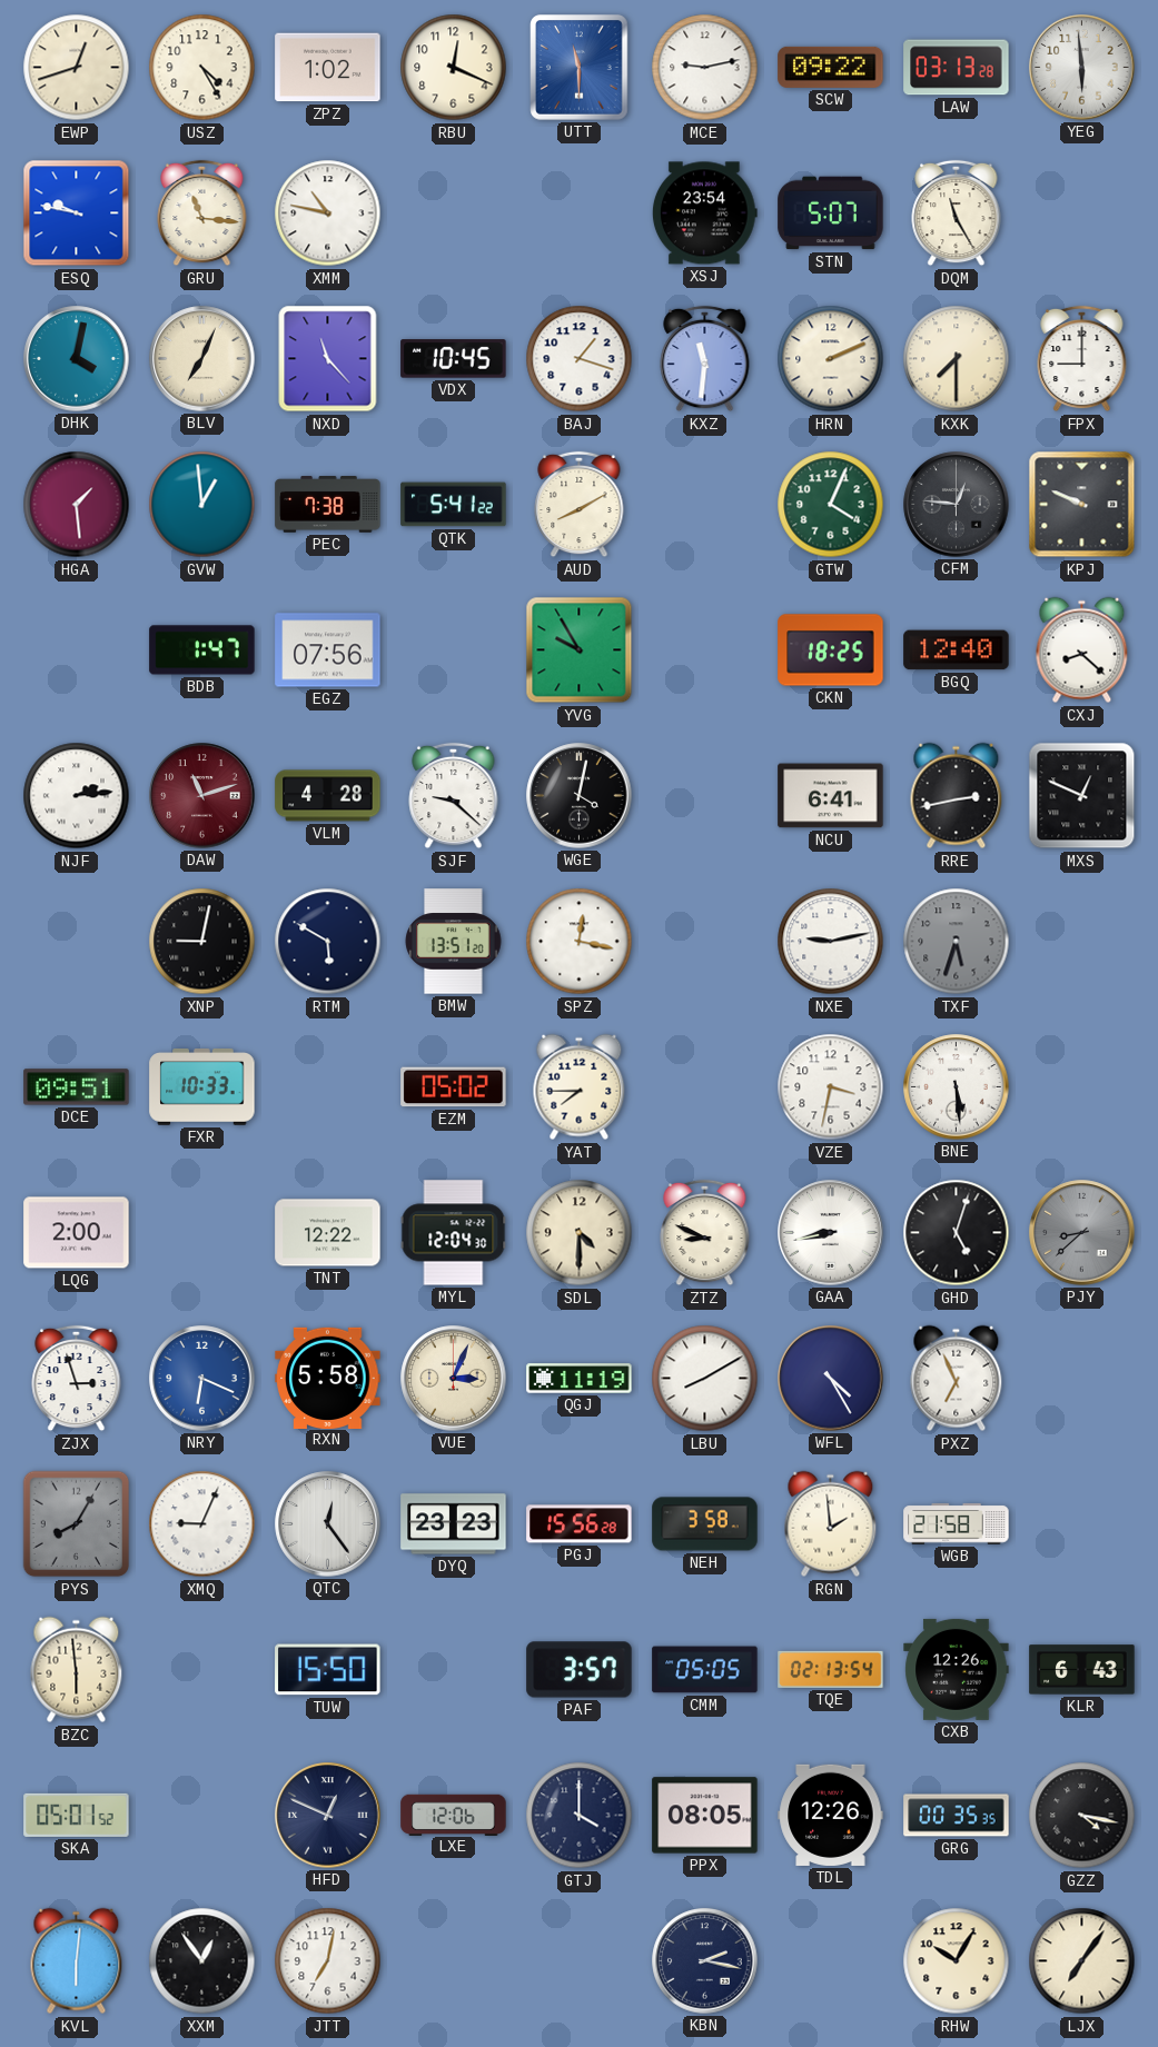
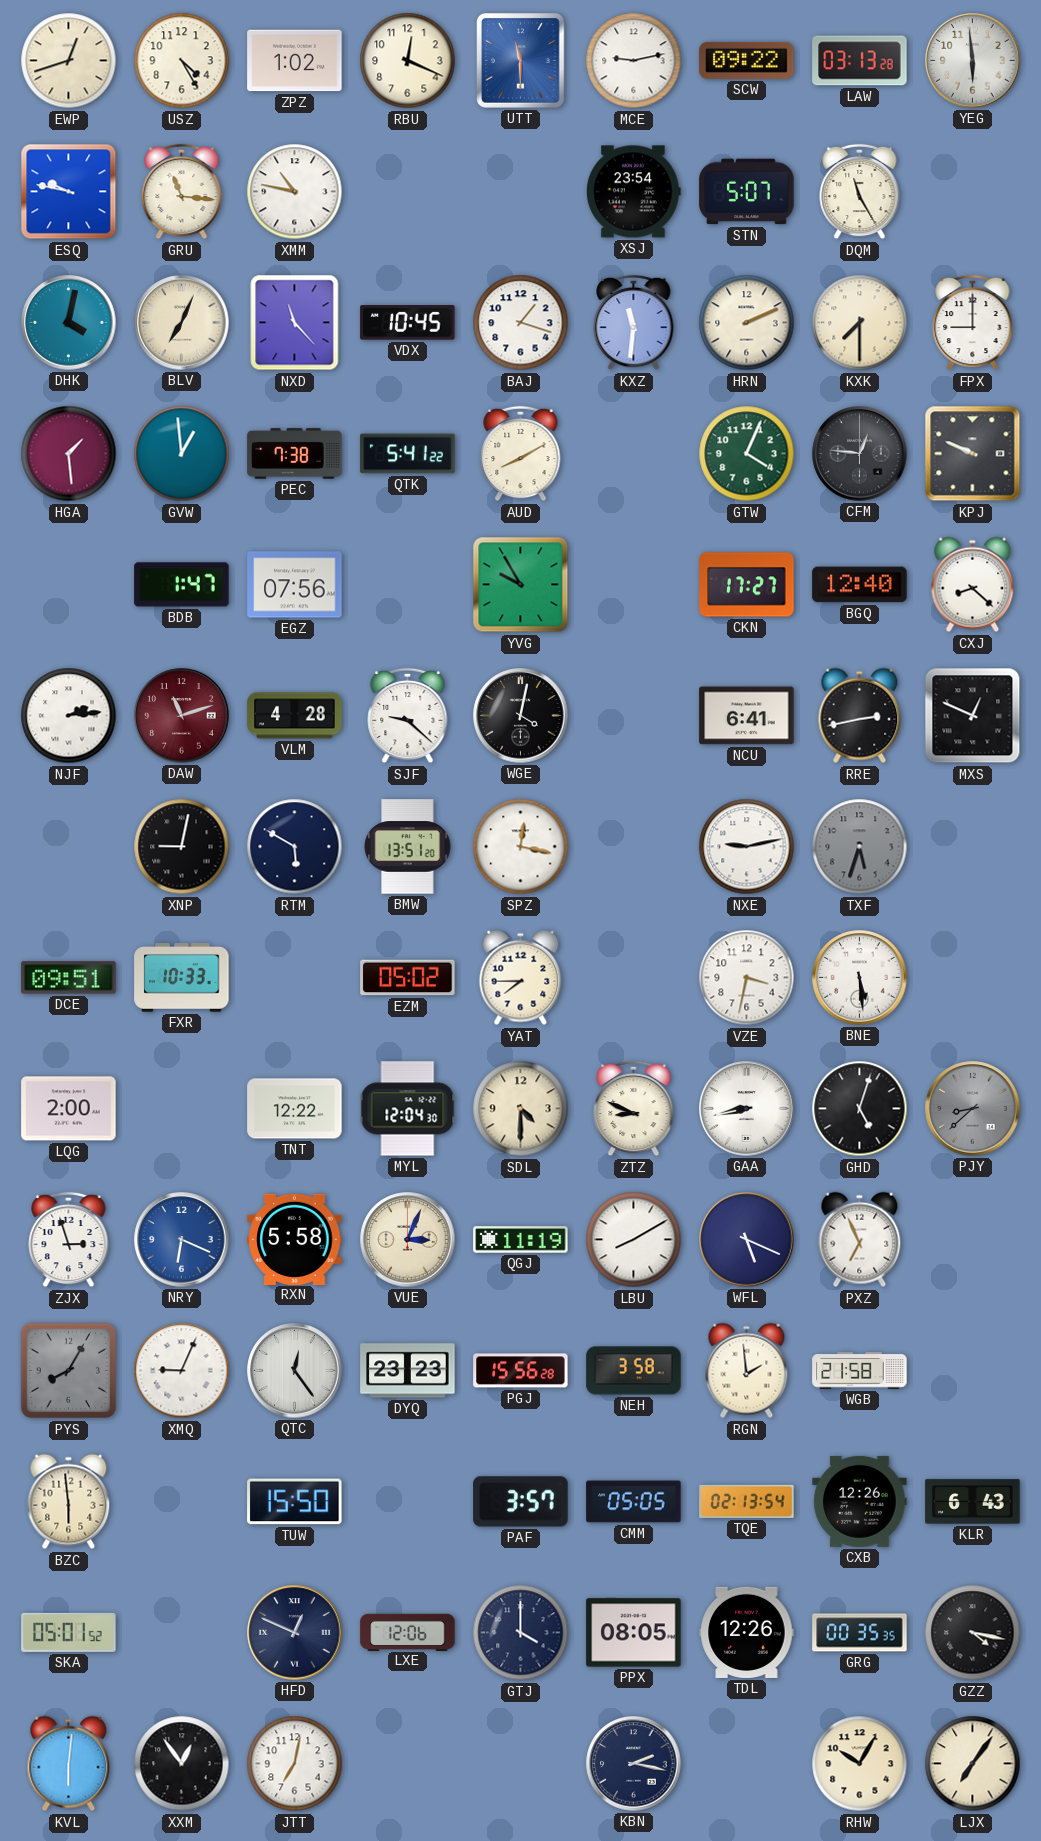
CKN: 18:25 -> 17:27
WFL: 4:25 -> 5:19
